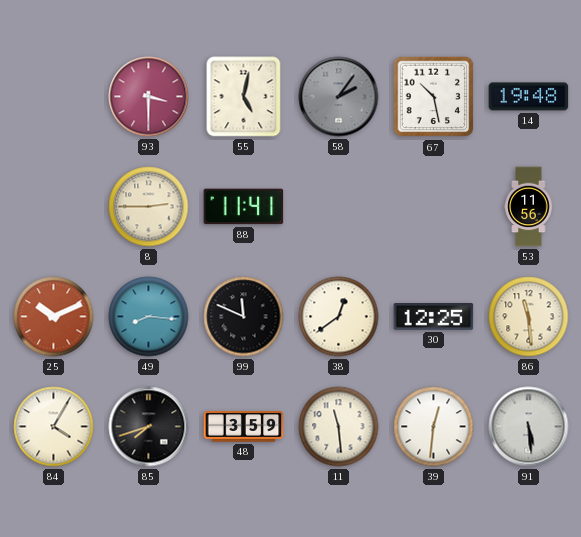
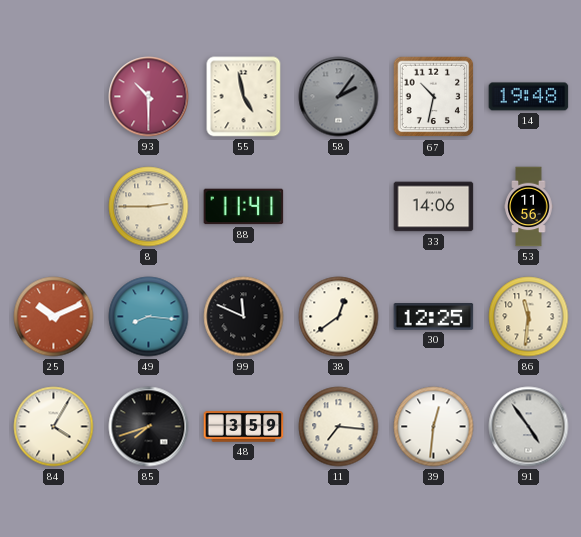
93: 3:30 -> 10:30
55: 5:02 -> 4:58
67: 10:28 -> 10:32
33: none -> 14:06
86: 11:29 -> 11:31
11: 11:29 -> 7:16
91: 5:29 -> 4:54
